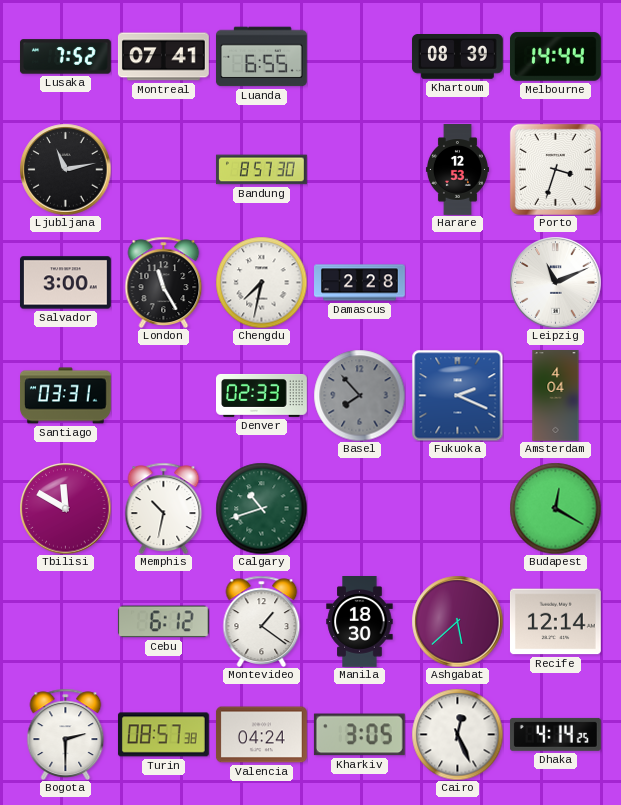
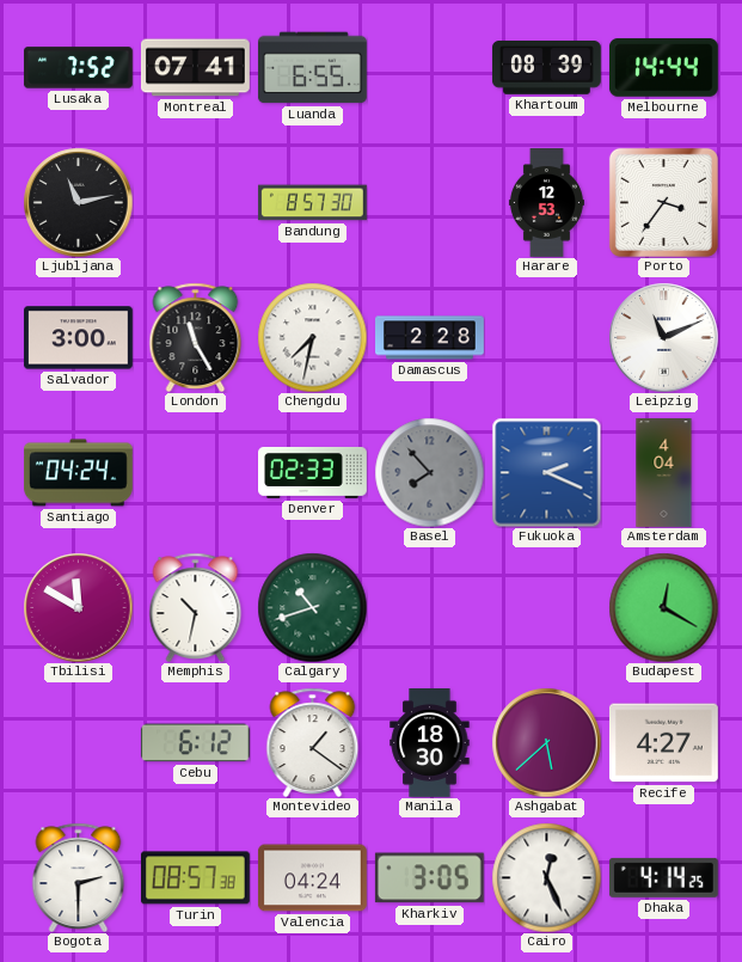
Porto: 3:33 -> 3:36
Santiago: 03:31 -> 04:24
Recife: 12:14 -> 4:27
